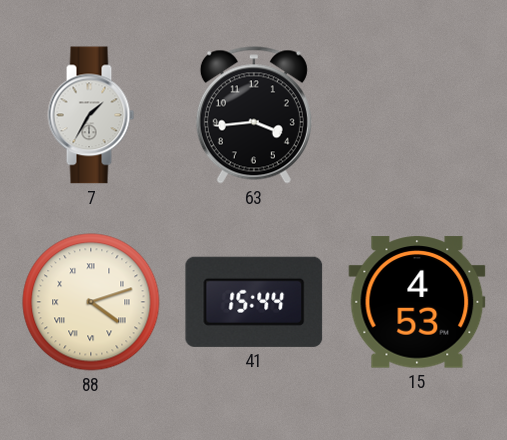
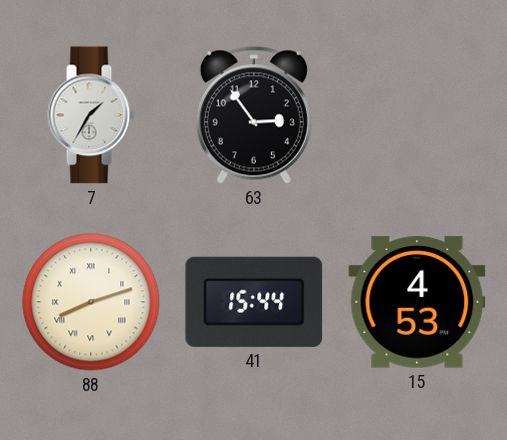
63: 3:44 -> 2:54
88: 4:12 -> 8:12
